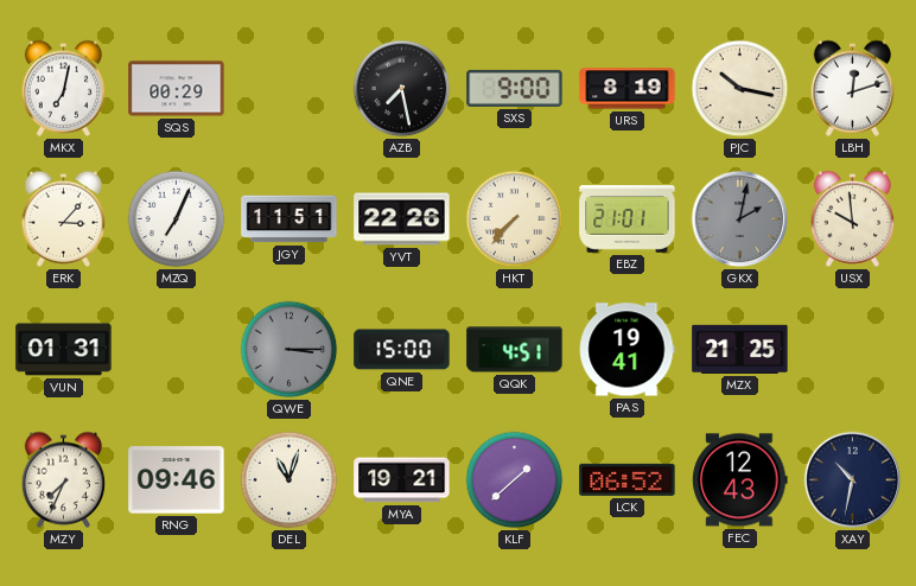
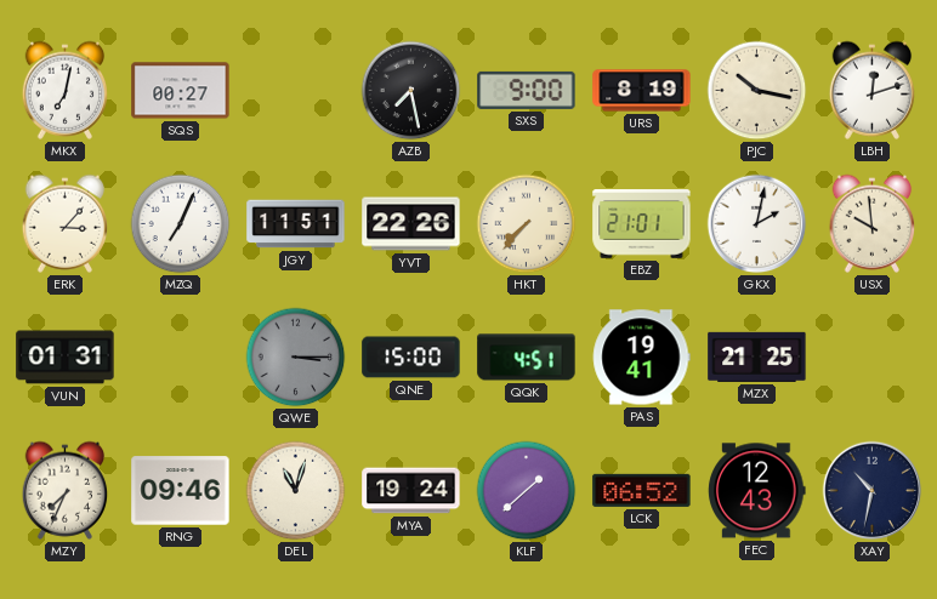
SQS: 00:29 -> 00:27
GKX dial: grey -> white
MYA: 19:21 -> 19:24
